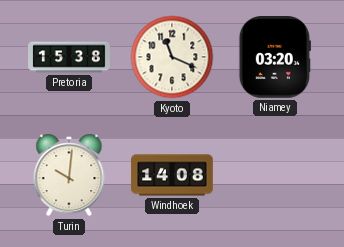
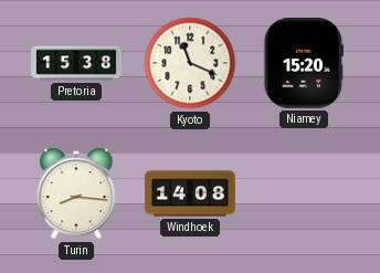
Niamey: 03:20 -> 15:20
Turin: 10:01 -> 8:16
